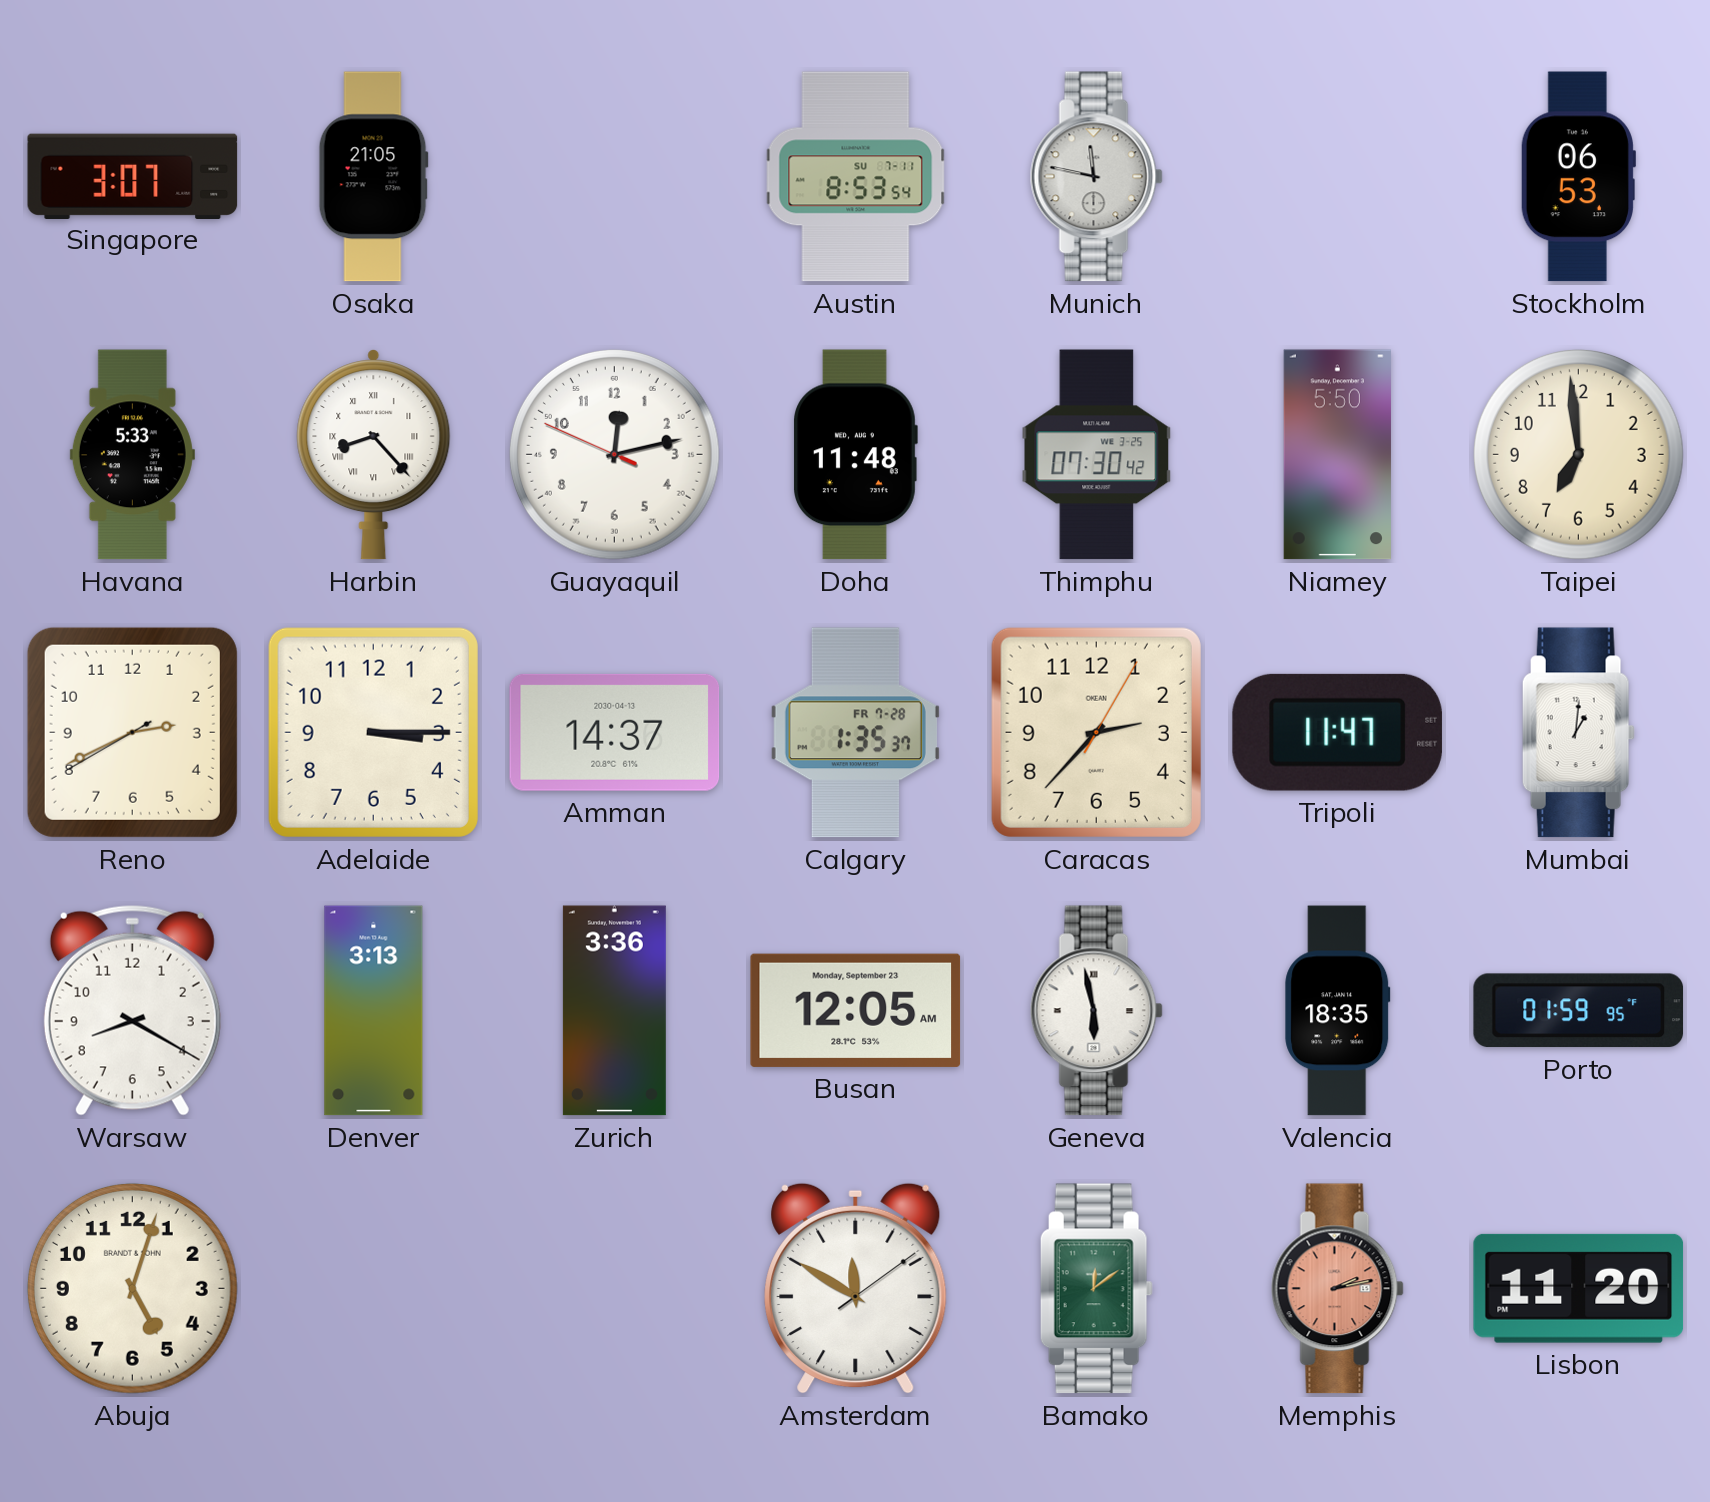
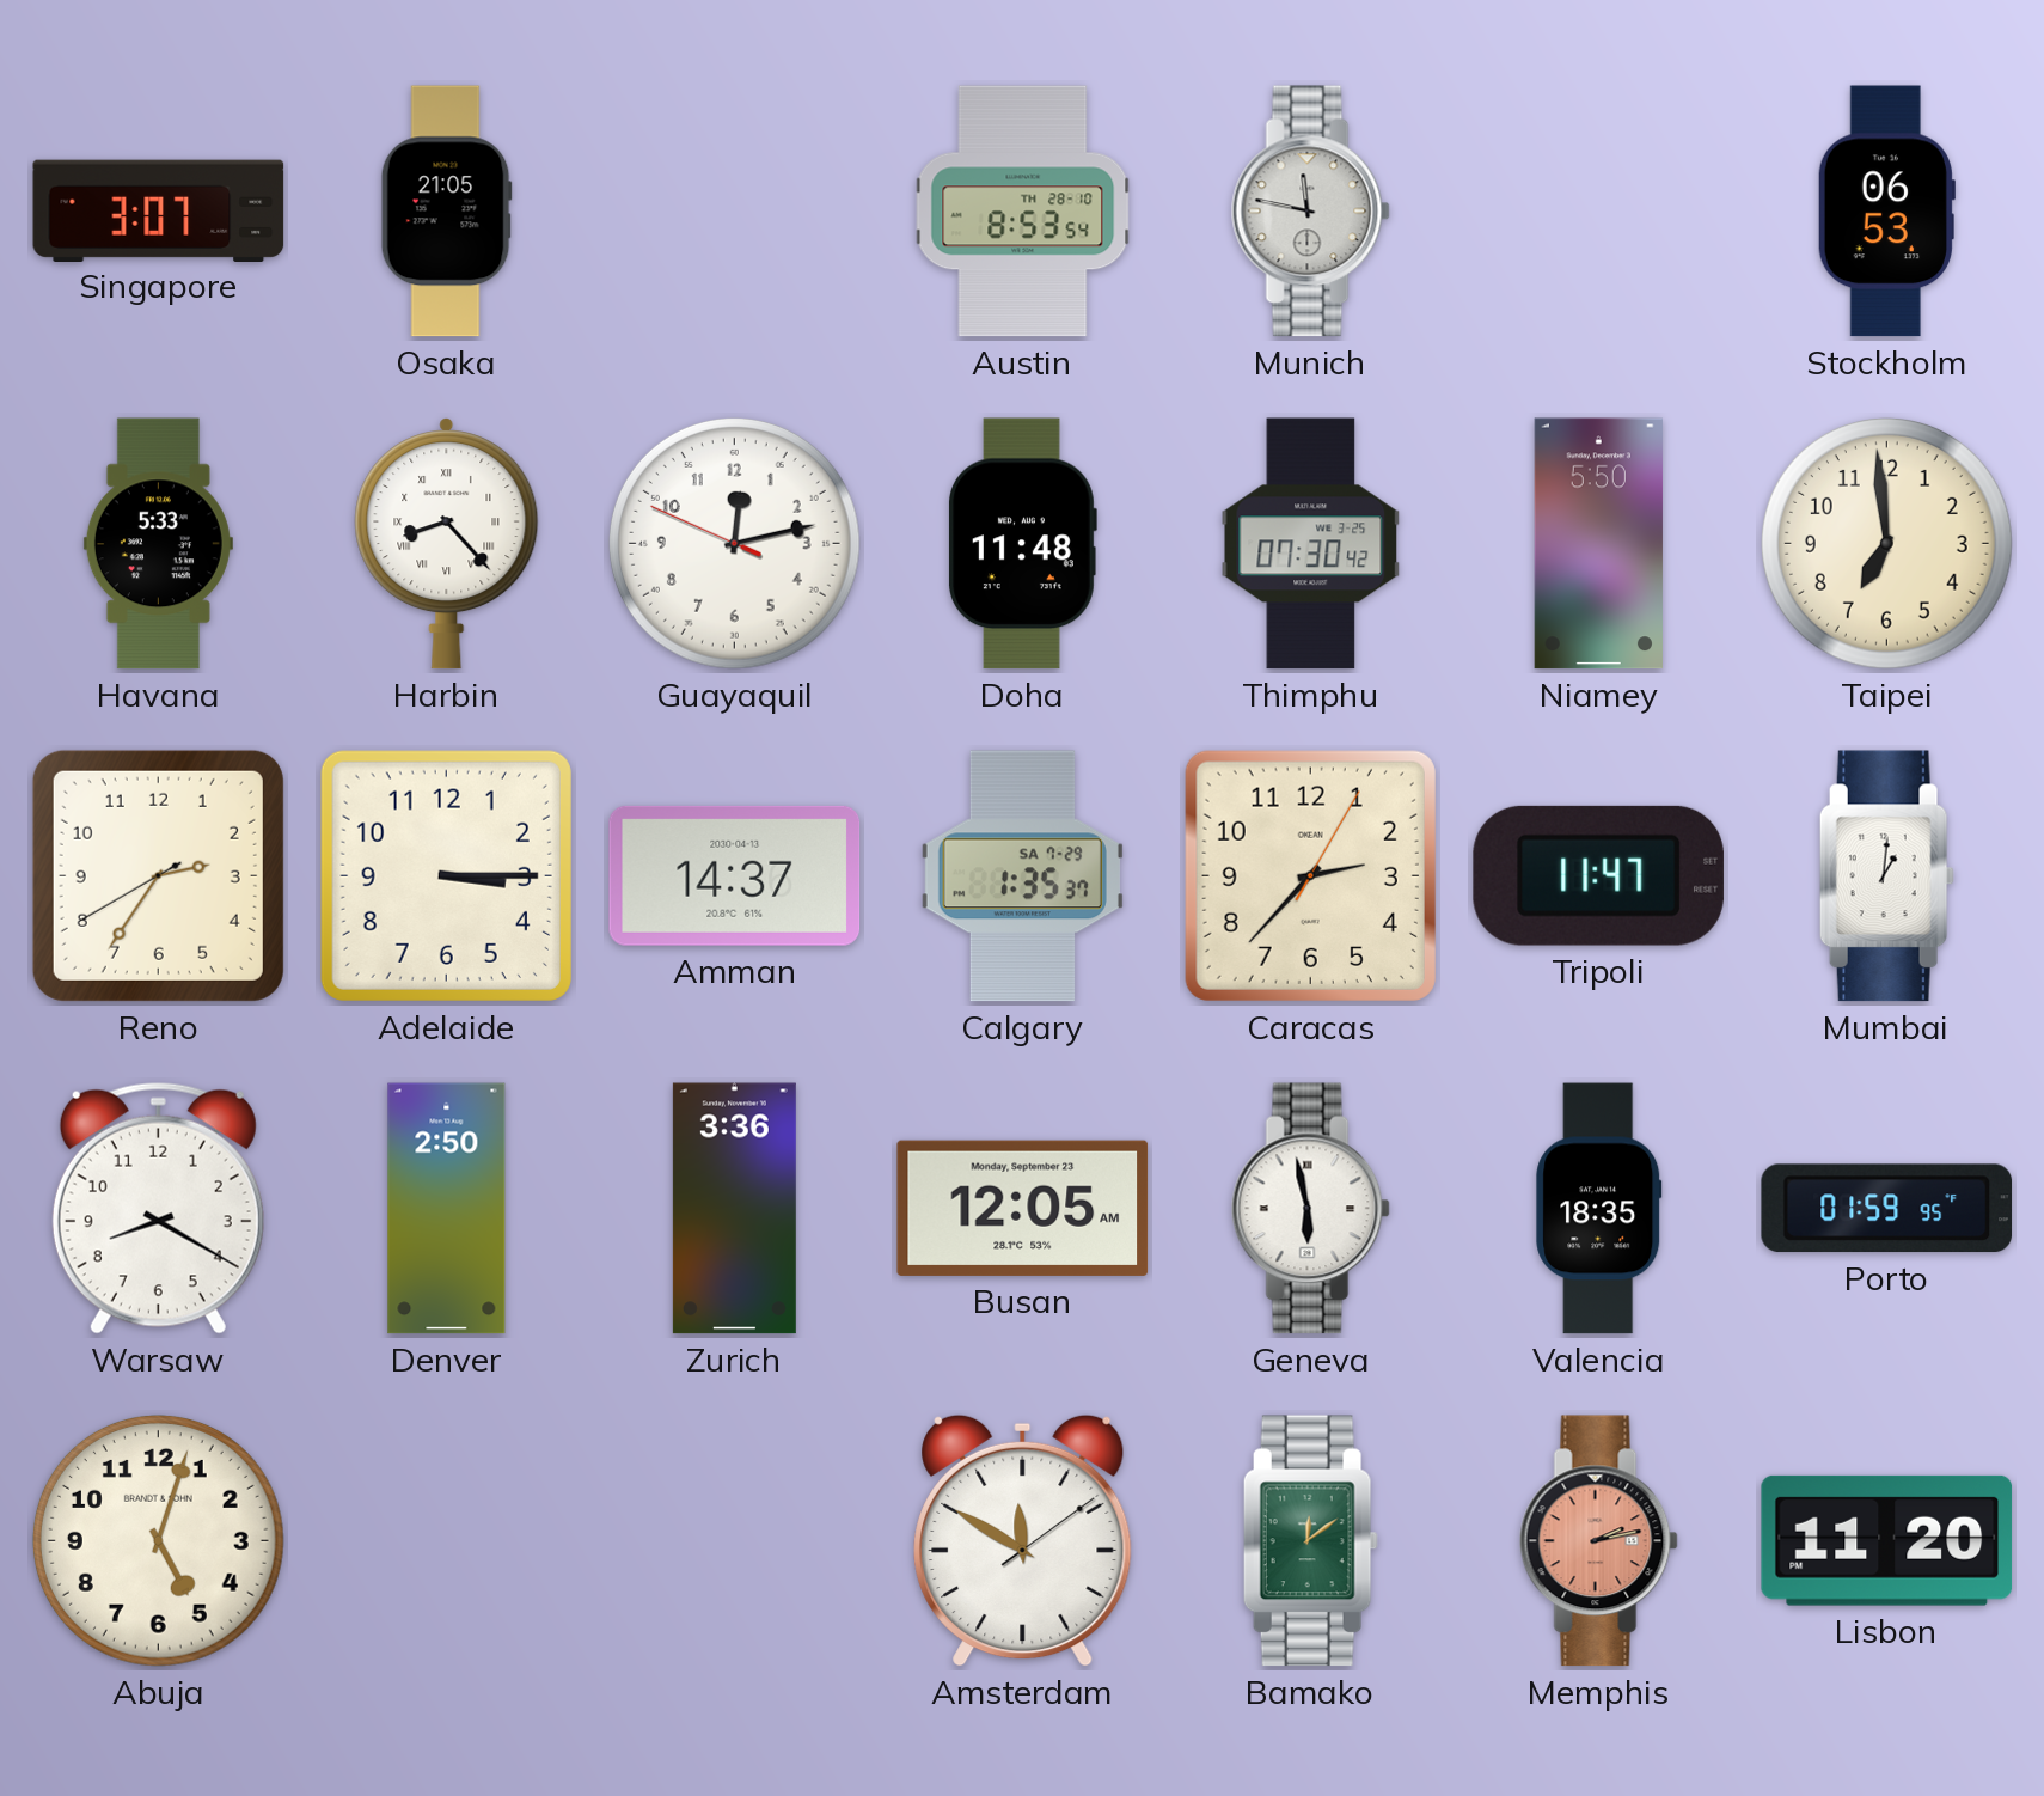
Austin date: SU 7-11 -> TH 28-10
Reno: 2:40 -> 2:35
Calgary date: FR 7-28 -> SA 7-29
Denver: 3:13 -> 2:50
